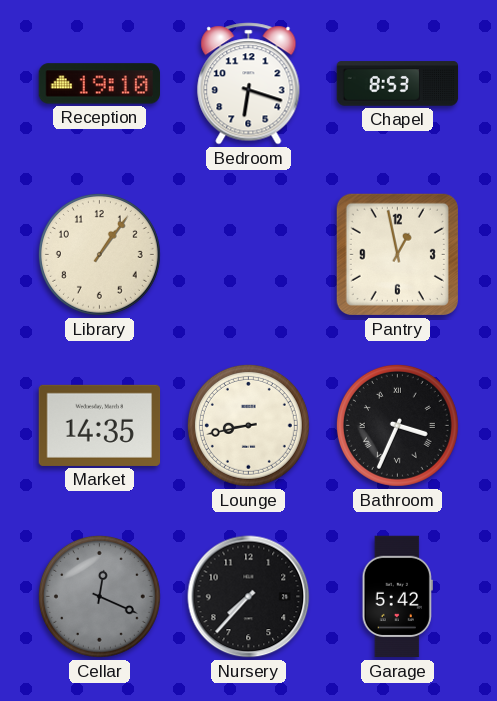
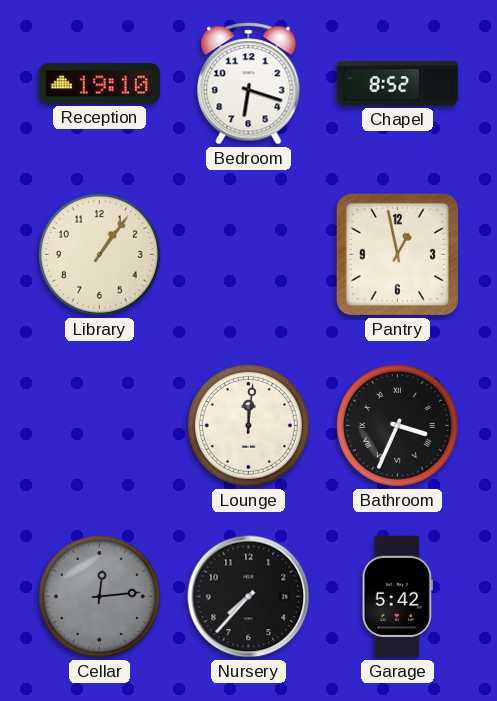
Chapel: 8:53 -> 8:52
Market: 14:35 -> none
Lounge: 8:43 -> 12:01
Cellar: 12:19 -> 12:14
